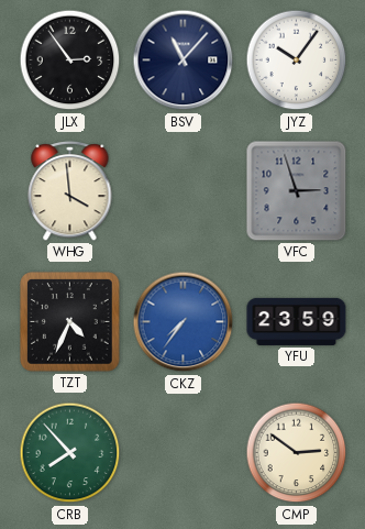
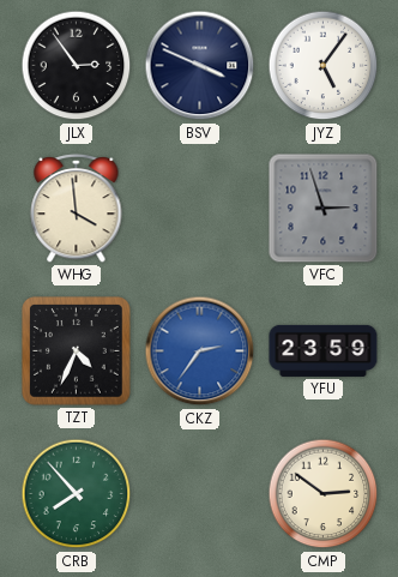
BSV: 11:07 -> 3:49
JYZ: 10:06 -> 5:06
CKZ: 7:36 -> 2:36
